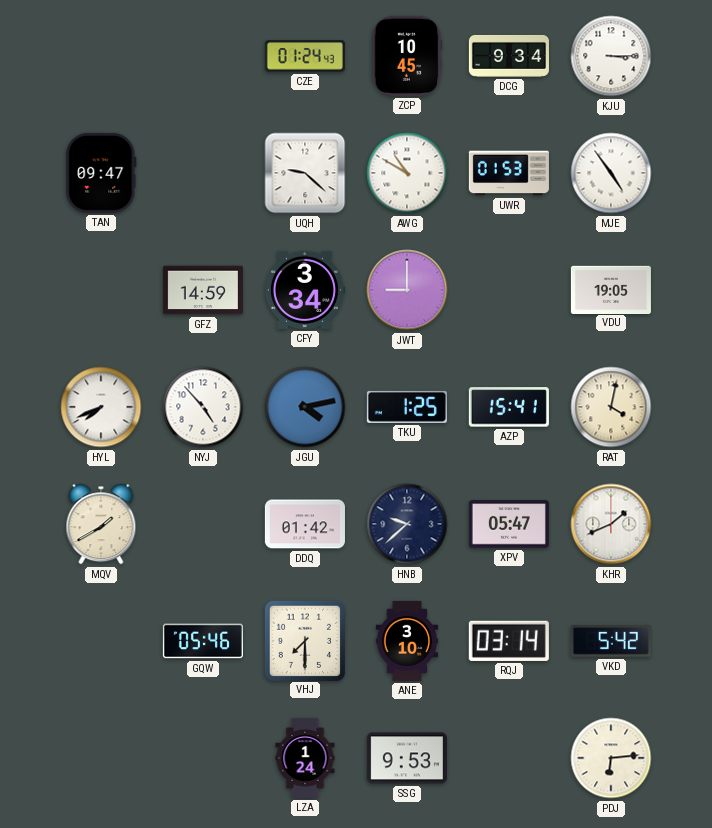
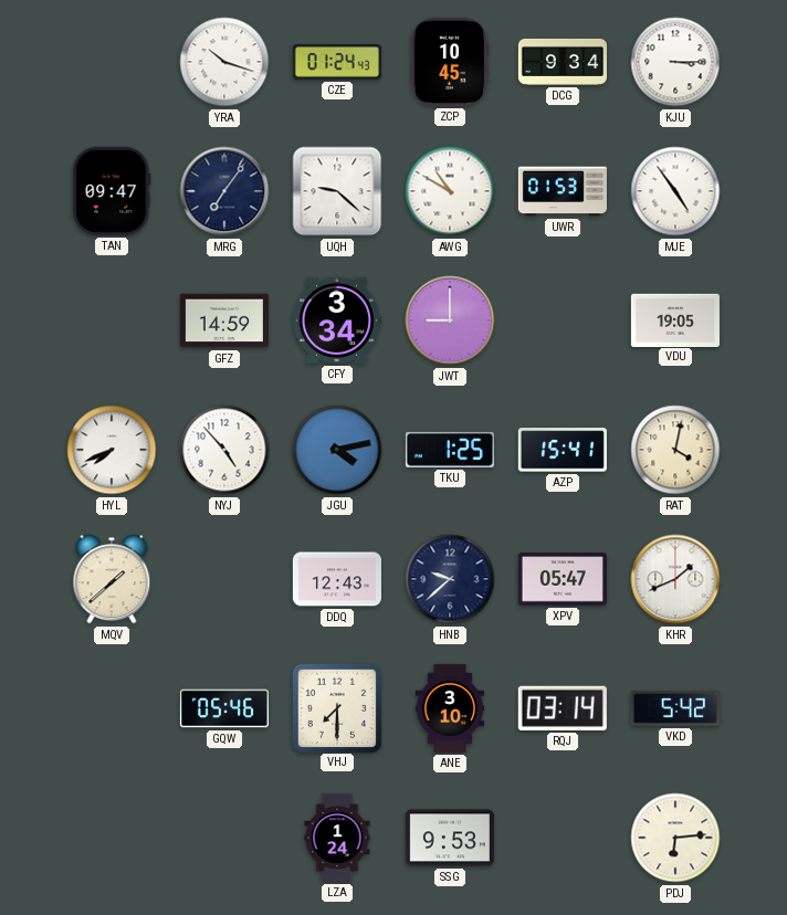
YRA: none -> 10:18
MRG: none -> 7:06
MQV: 1:40 -> 1:38
DDQ: 01:42 -> 12:43
